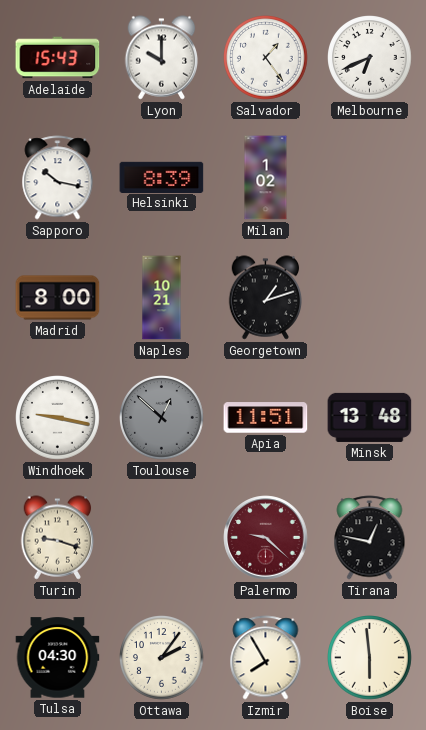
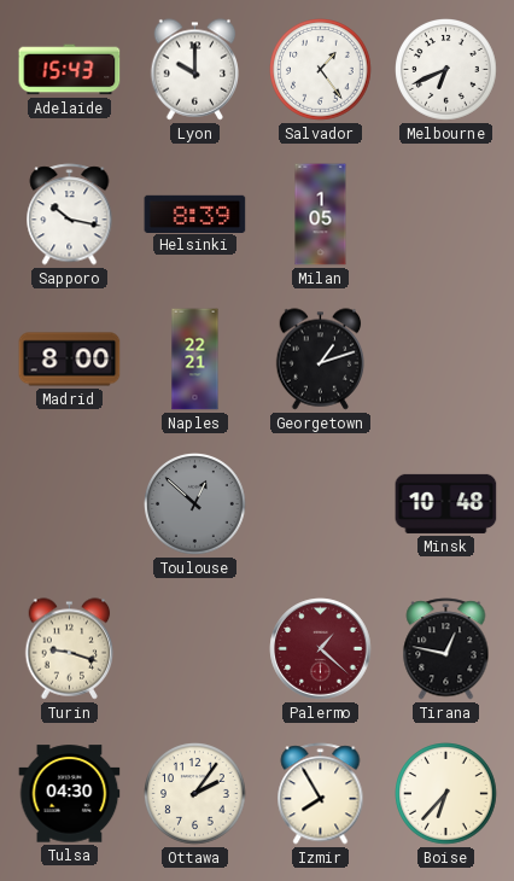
Milan: 1:02 -> 1:05
Naples: 10:21 -> 22:21
Windhoek: 9:17 -> none
Apia: 11:51 -> none
Minsk: 13:48 -> 10:48
Palermo: 9:22 -> 1:22
Boise: 5:59 -> 6:37
